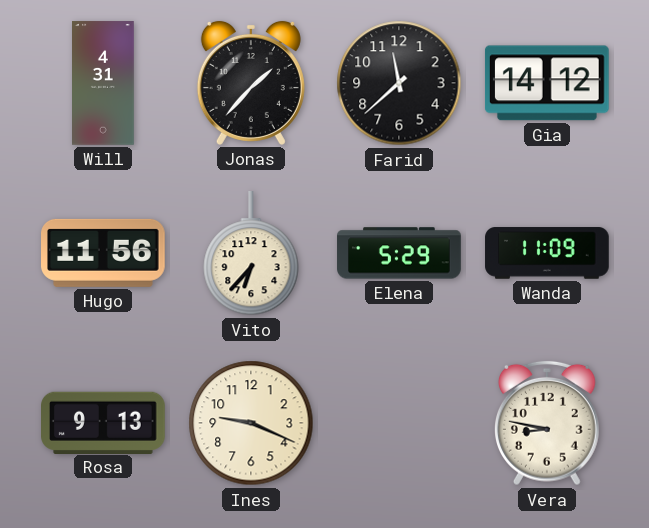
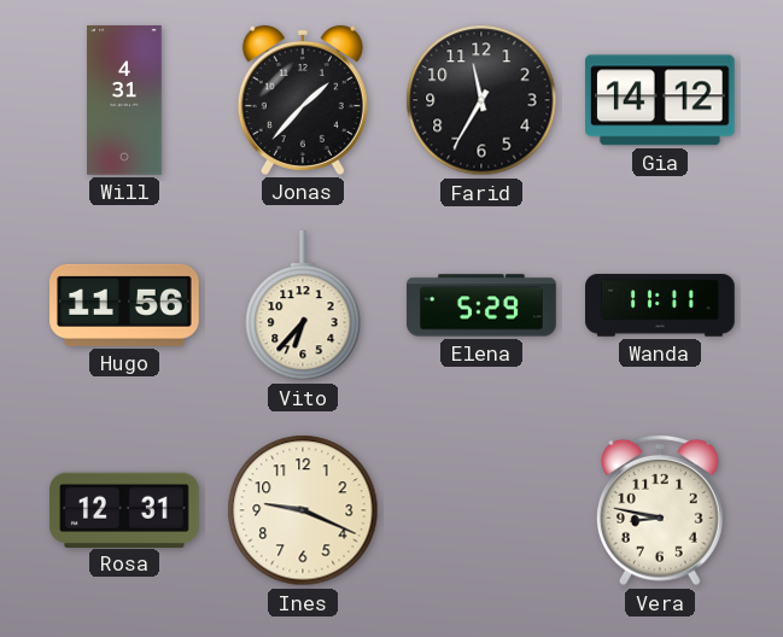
Farid: 11:38 -> 11:35
Wanda: 11:09 -> 11:11
Rosa: 9:13 -> 12:31
